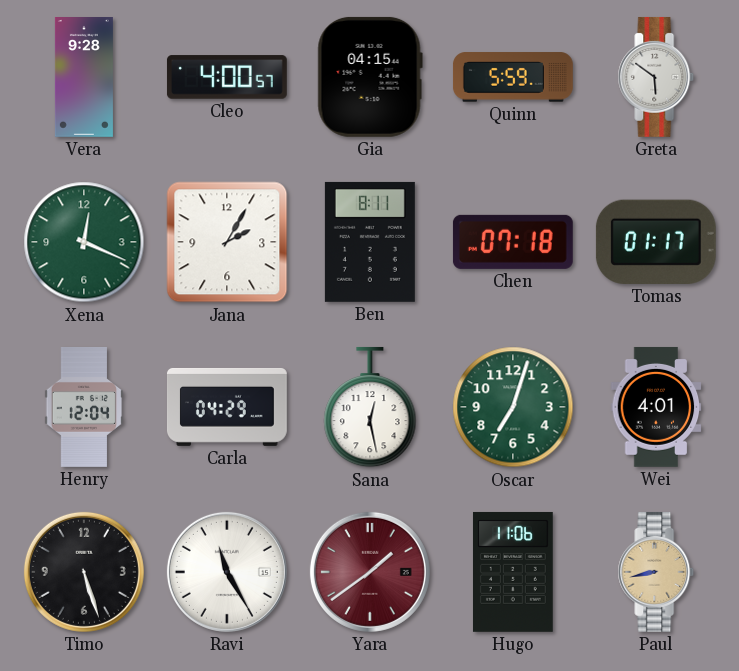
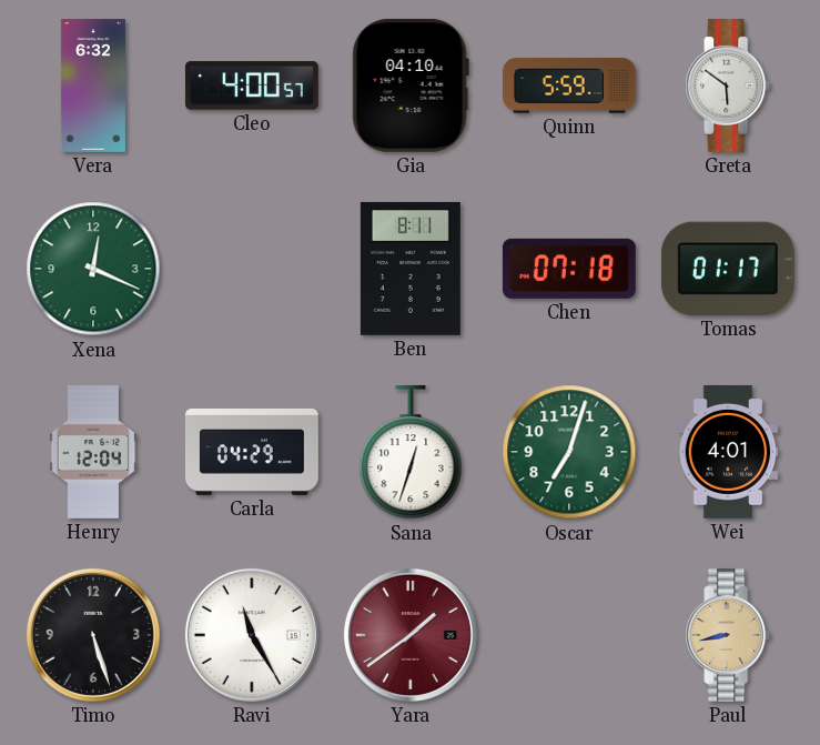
Vera: 9:28 -> 6:32
Gia: 04:15 -> 04:10
Jana: 2:05 -> none
Sana: 12:28 -> 12:33
Hugo: 11:06 -> none
